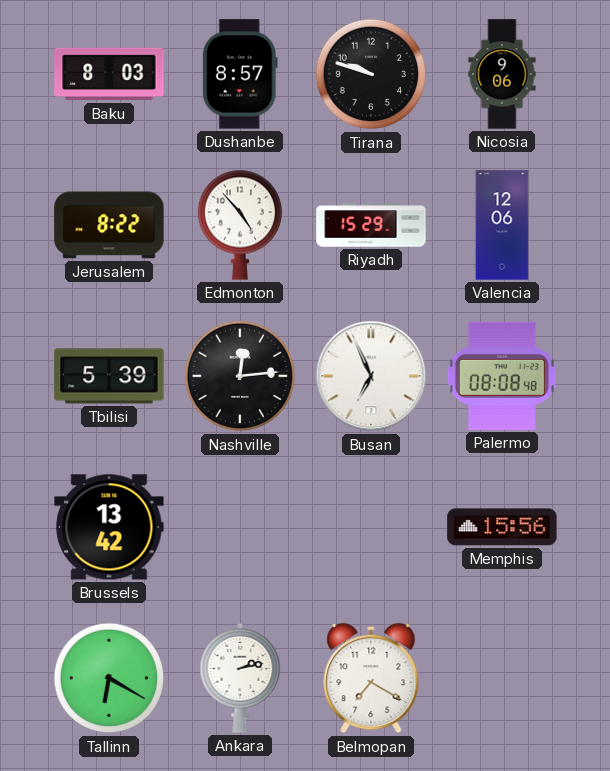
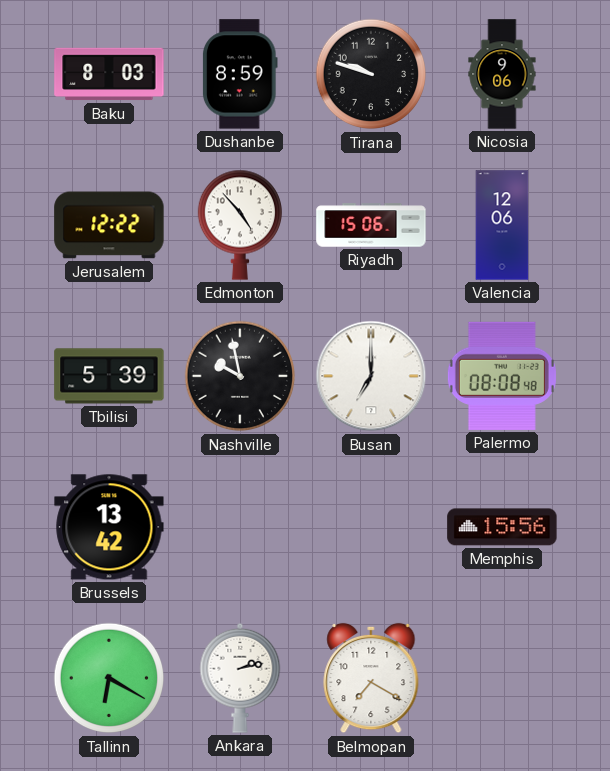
Dushanbe: 8:57 -> 8:59
Jerusalem: 8:22 -> 12:22
Riyadh: 15:29 -> 15:06
Nashville: 12:14 -> 9:58
Busan: 6:56 -> 7:00
